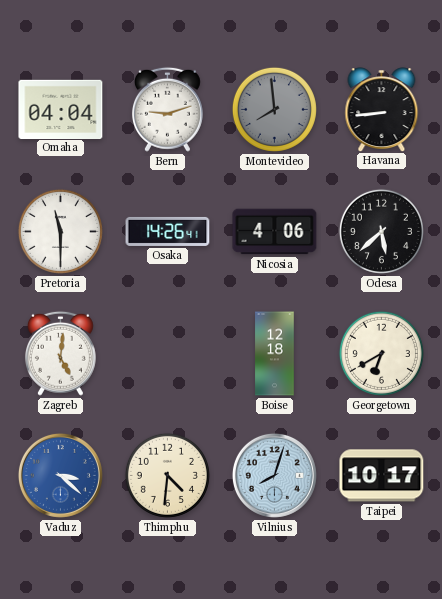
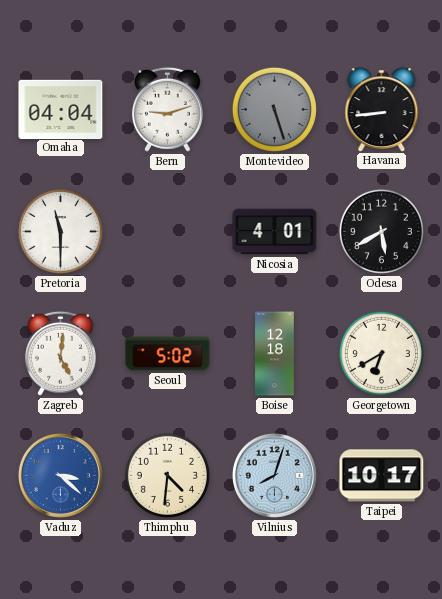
Montevideo: 7:59 -> 5:27
Osaka: 14:26 -> none
Nicosia: 4:06 -> 4:01
Odesa: 5:38 -> 5:40
Seoul: none -> 5:02
